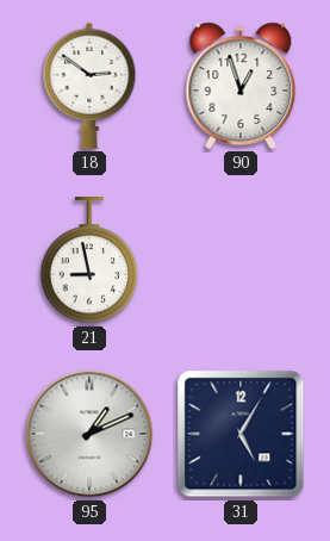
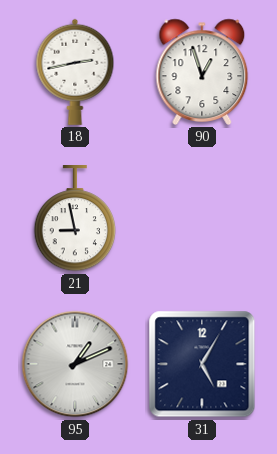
18: 2:51 -> 2:43
